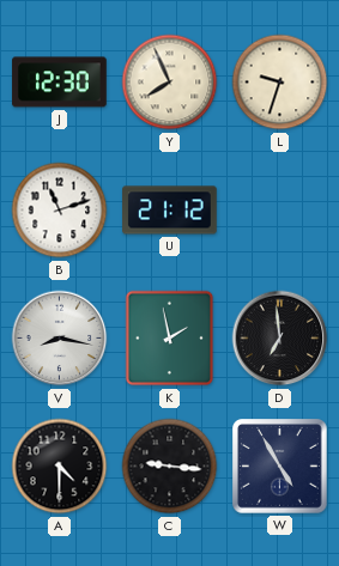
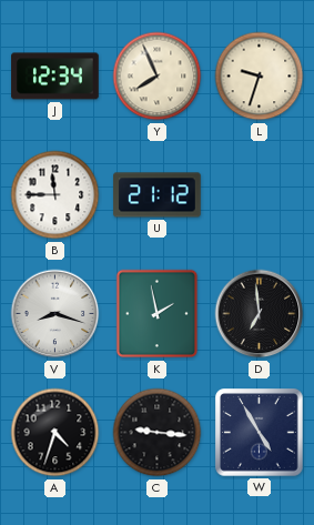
J: 12:30 -> 12:34
B: 11:12 -> 11:45
V: 8:17 -> 8:18
A: 4:30 -> 4:33
